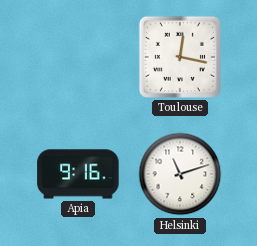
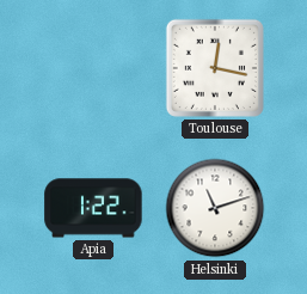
Apia: 9:16 -> 1:22
